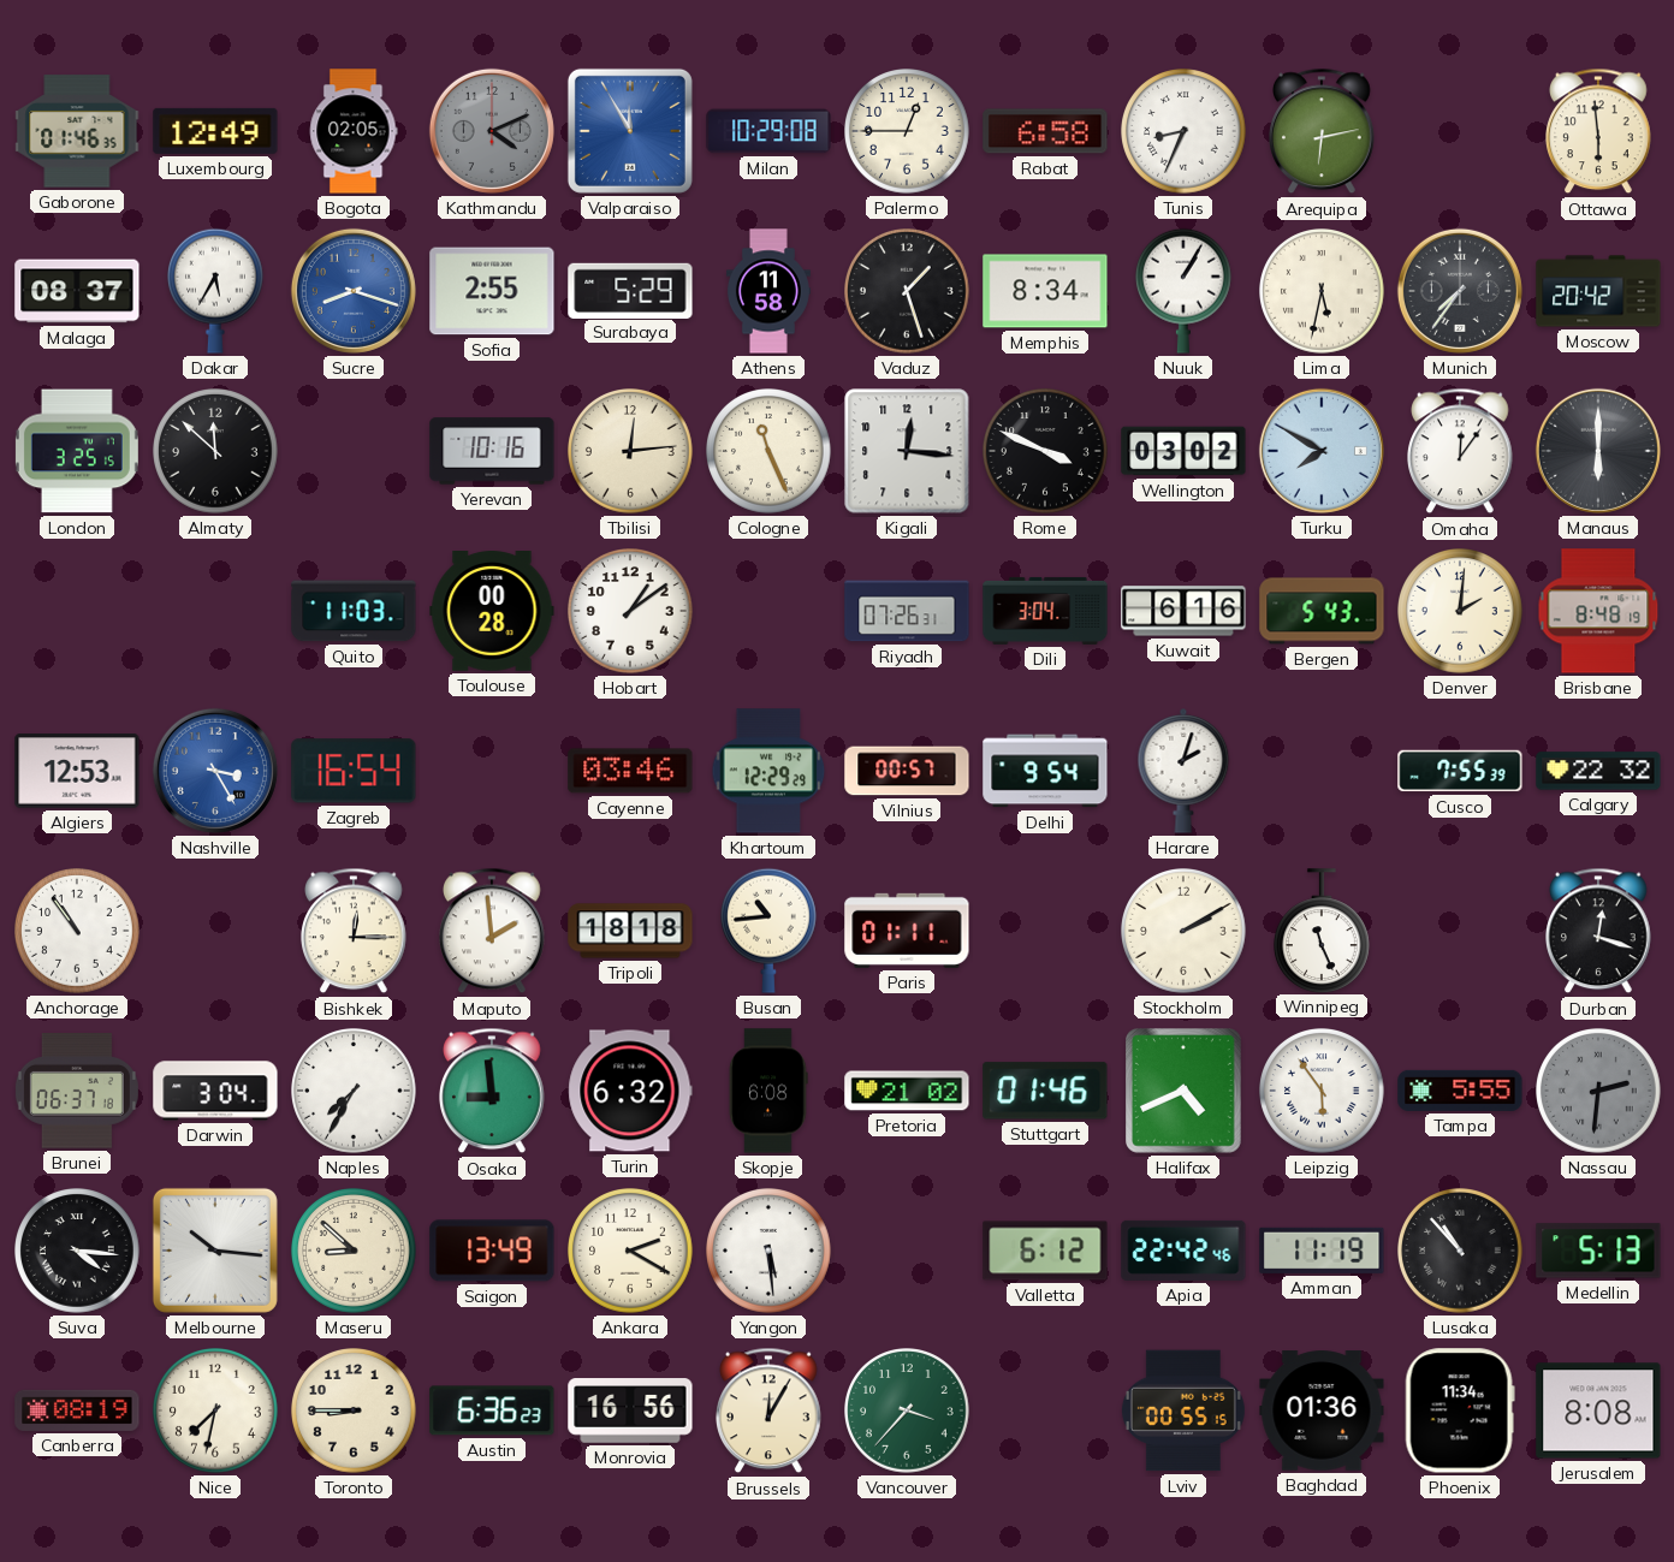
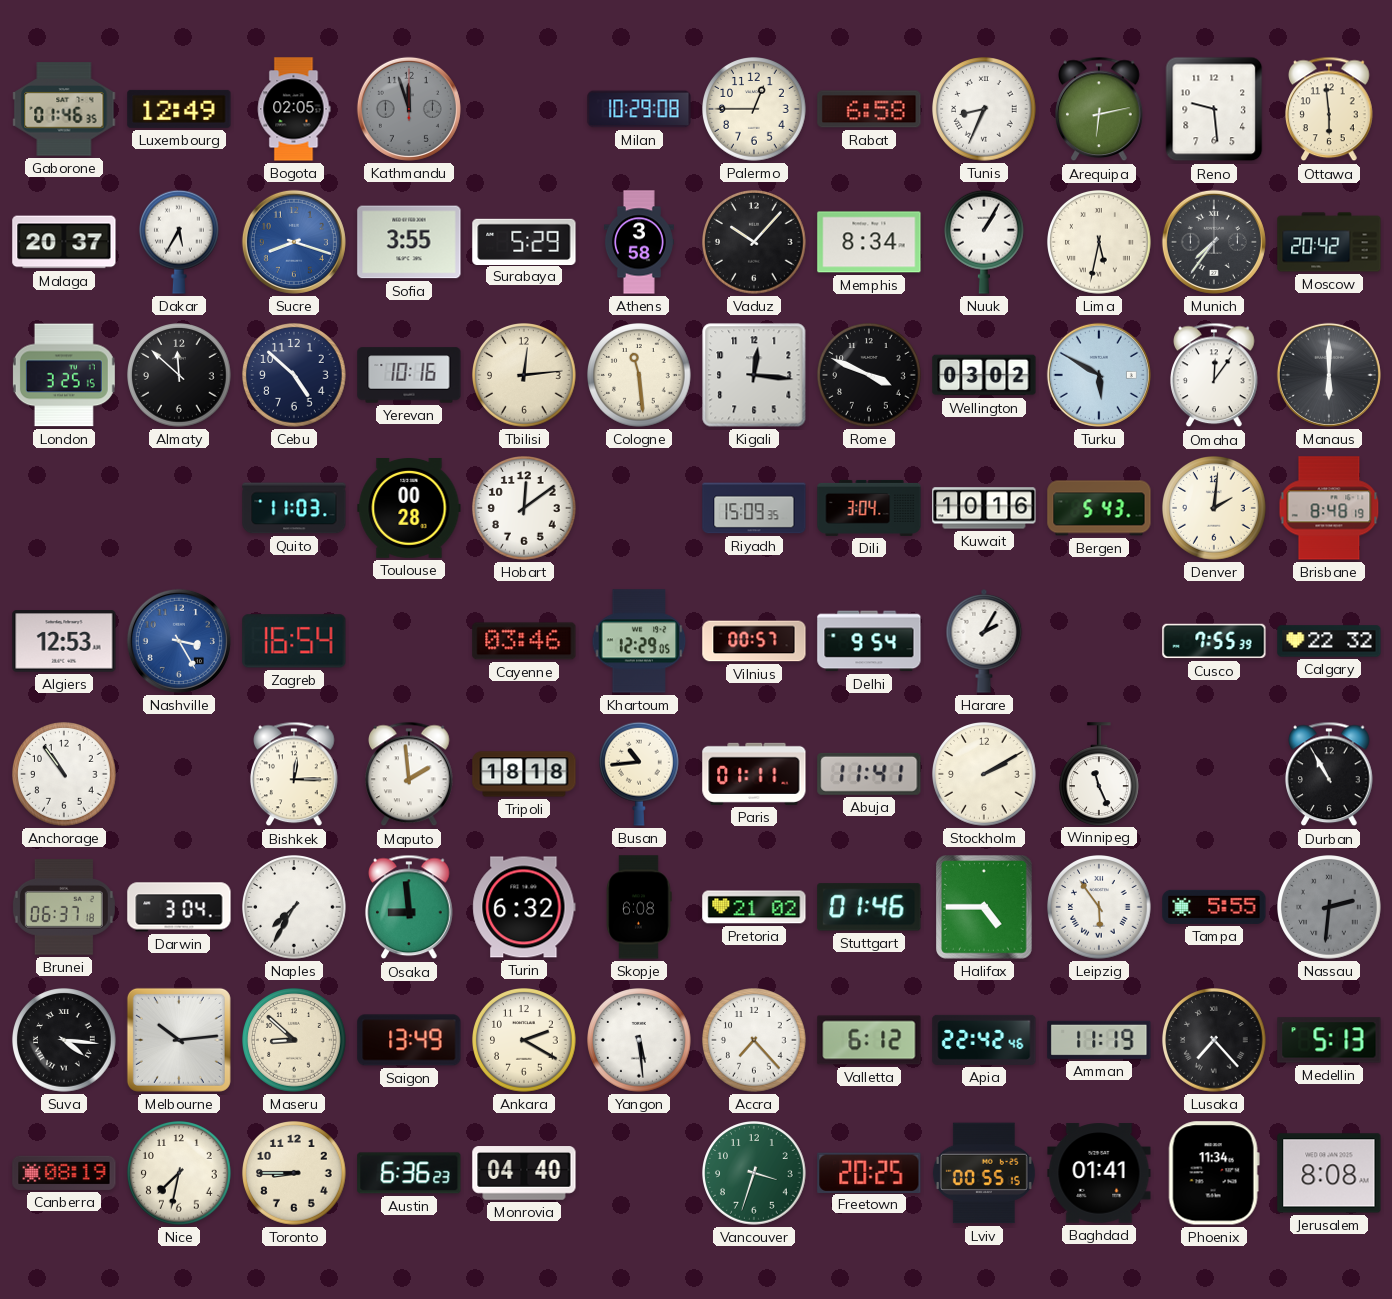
Kathmandu: 4:11 -> 11:57
Valparaiso: 11:55 -> none
Reno: none -> 9:29
Malaga: 08:37 -> 20:37
Sofia: 2:55 -> 3:55
Athens: 11:58 -> 3:58
Vaduz: 1:27 -> 10:07
Cebu: none -> 4:52
Cologne: 11:26 -> 11:29
Turku: 7:50 -> 5:50
Hobart: 1:09 -> 12:09
Riyadh: 07:26 -> 15:09
Kuwait: 6:16 -> 10:16
Khartoum: 12:29:29 -> 12:29:05
Harare: 2:03 -> 2:05
Abuja: none -> 11:41
Durban: 12:18 -> 10:55
Halifax: 4:41 -> 4:45
Melbourne: 10:16 -> 10:14
Accra: none -> 7:23
Lusaka: 10:53 -> 7:23
Monrovia: 16:56 -> 04:40
Brussels: 12:05 -> none
Vancouver: 3:37 -> 3:33
Freetown: none -> 20:25
Baghdad: 01:36 -> 01:41
